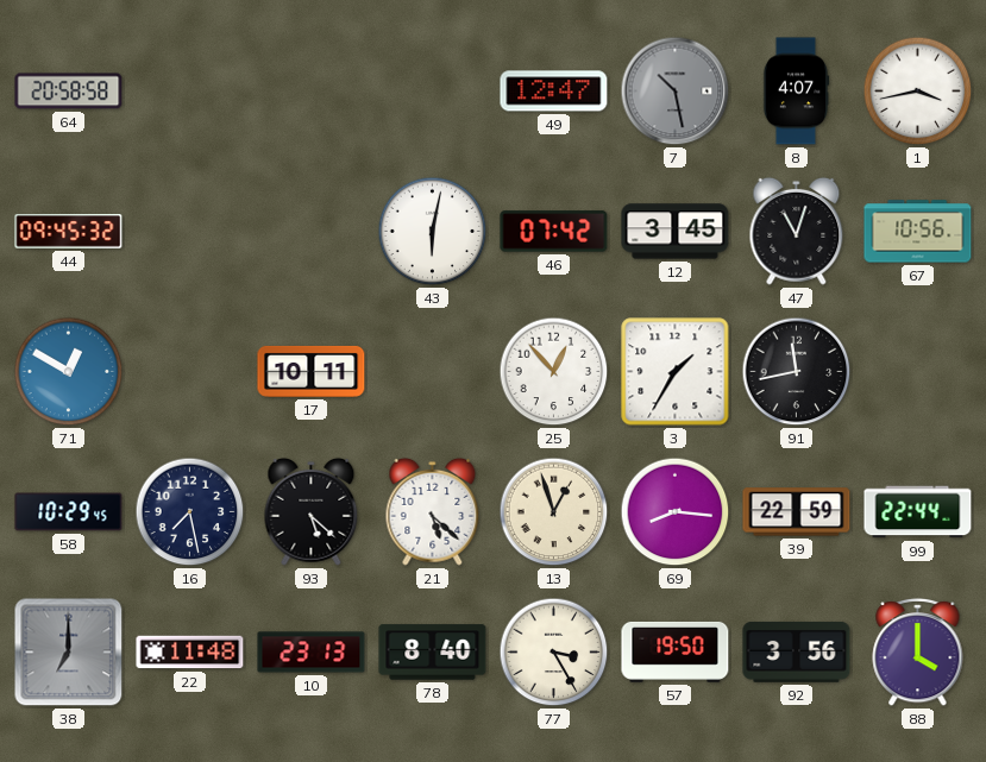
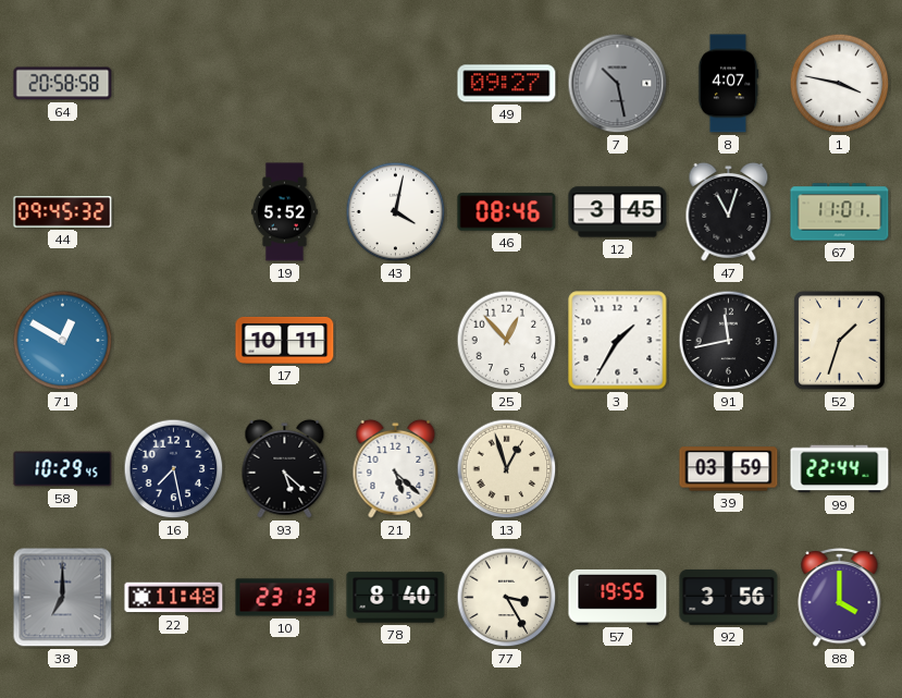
49: 12:47 -> 09:27
1: 3:43 -> 3:47
19: none -> 5:52
43: 6:02 -> 4:02
46: 07:42 -> 08:46
67: 10:56 -> 11:01
52: none -> 1:33
69: 8:16 -> none
39: 22:59 -> 03:59
57: 19:50 -> 19:55
